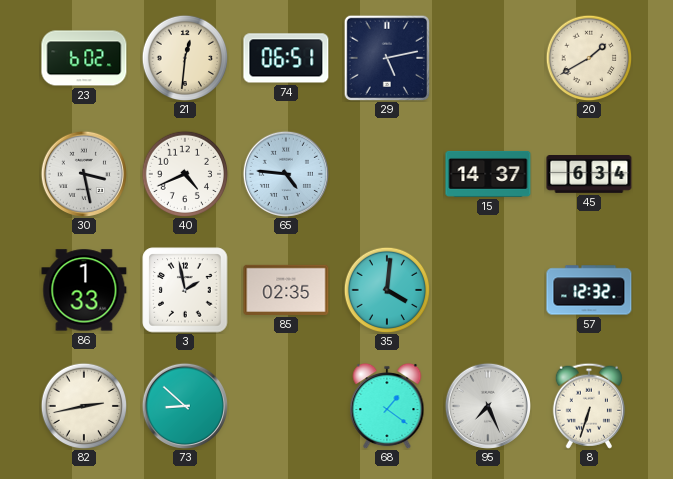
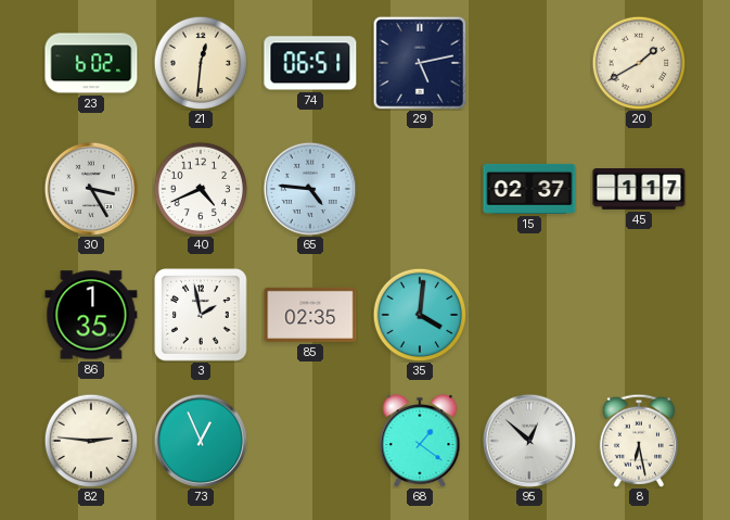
30: 3:28 -> 3:25
15: 14:37 -> 02:37
45: 6:34 -> 1:17
86: 1:33 -> 1:35
57: 12:32 -> none
82: 2:43 -> 2:46
73: 8:52 -> 12:56
95: 7:26 -> 12:52
8: 6:33 -> 6:28
